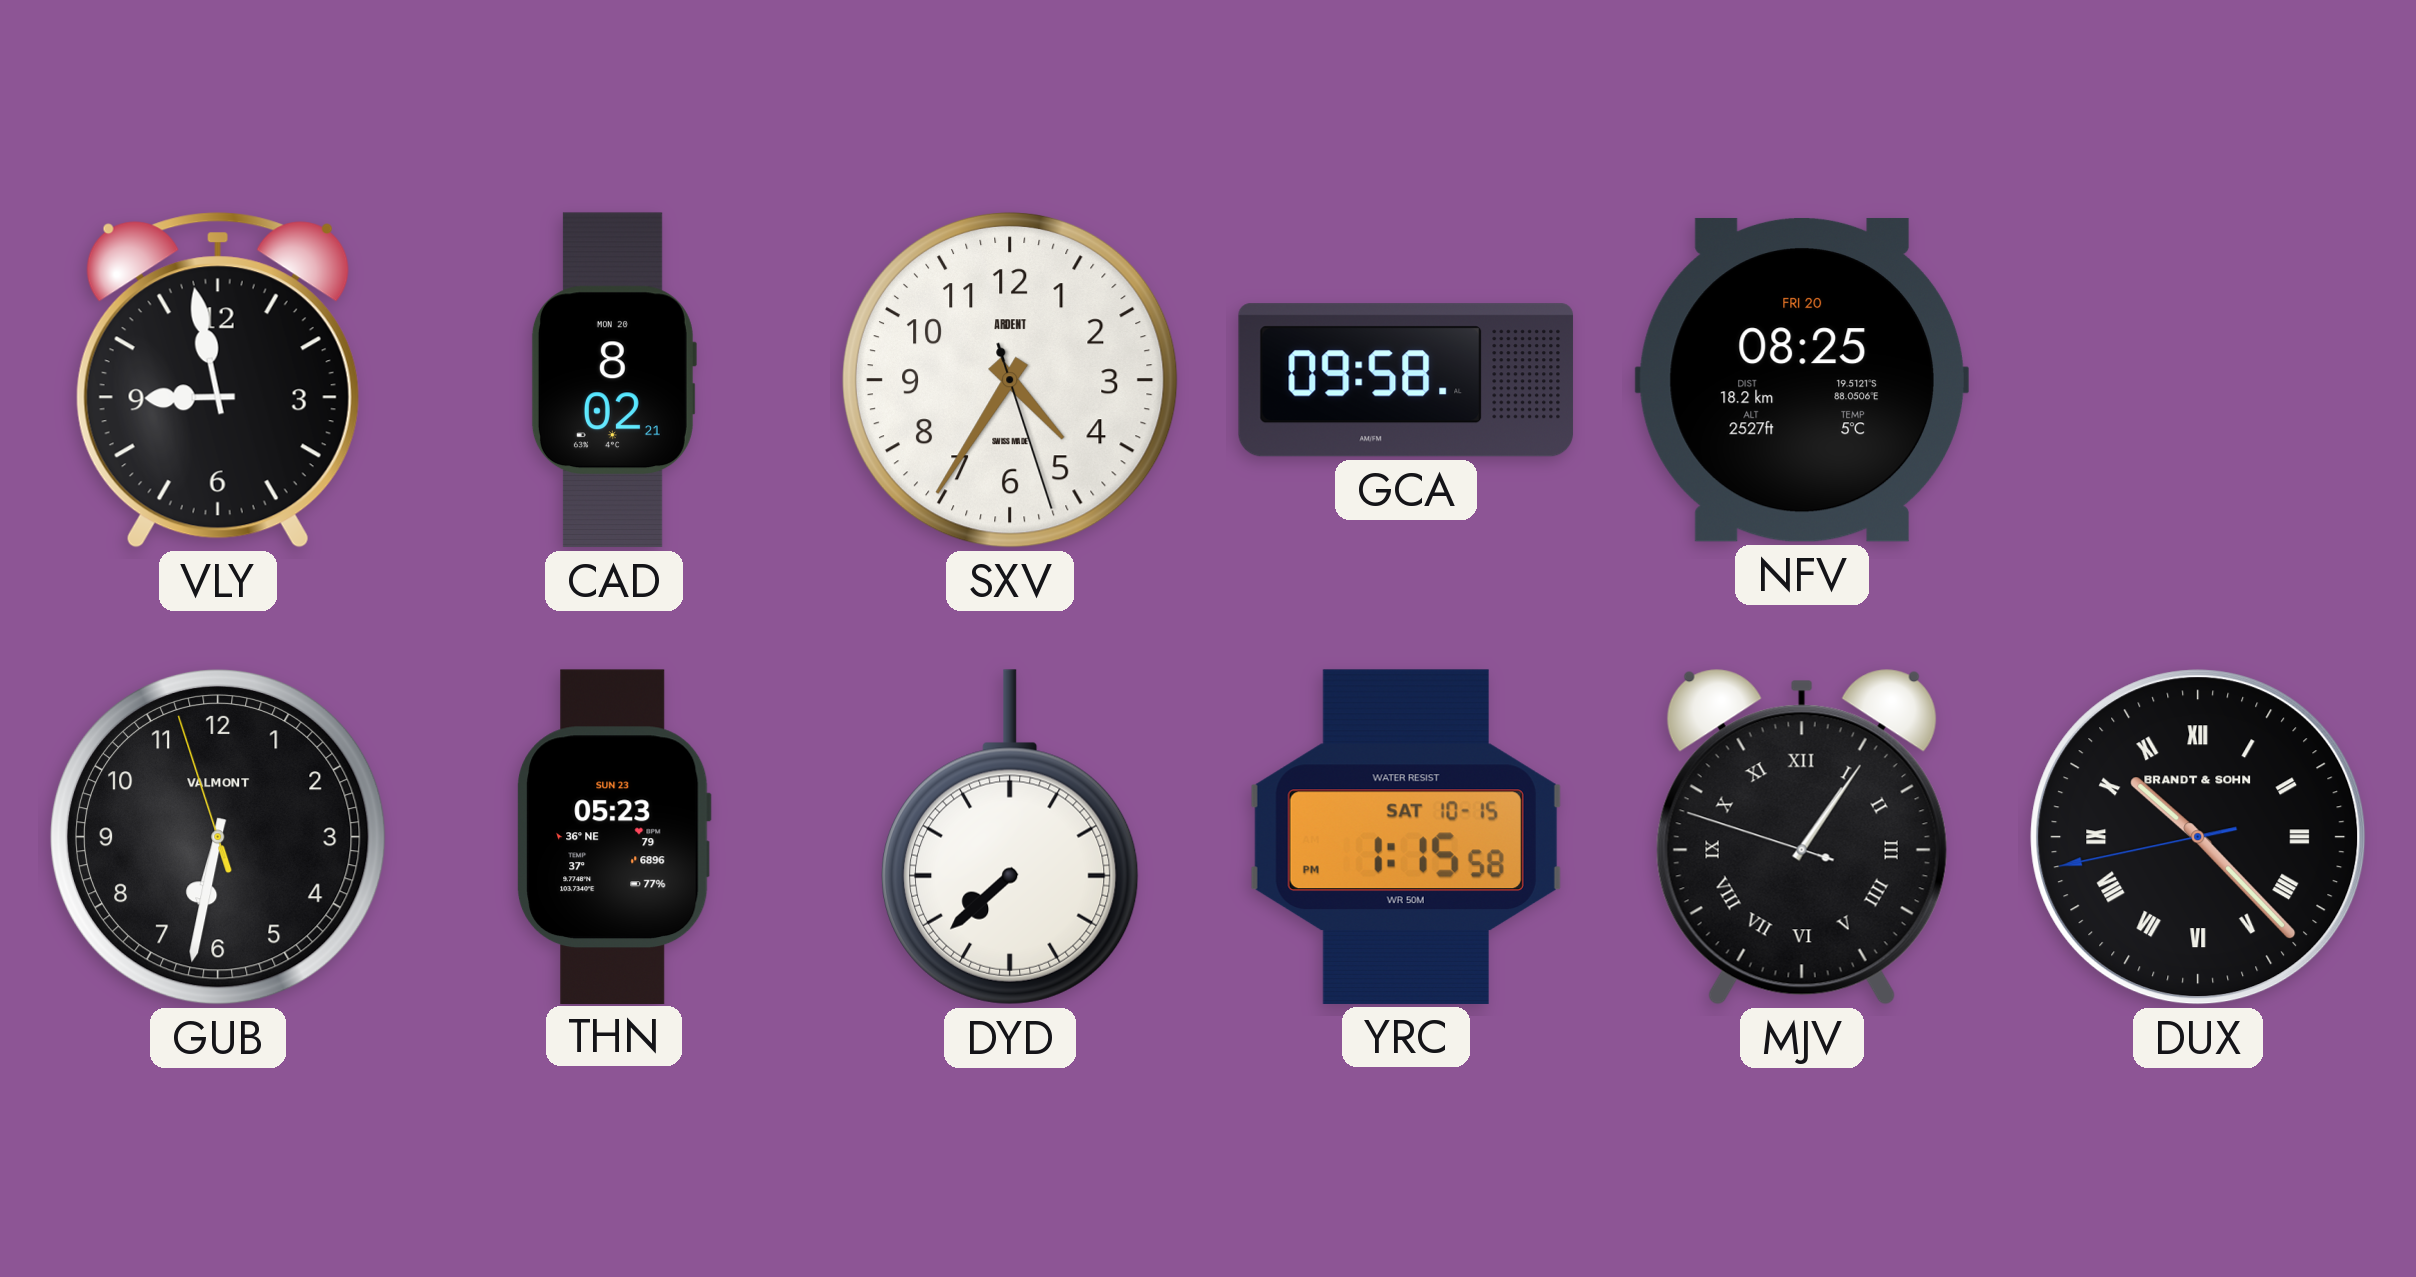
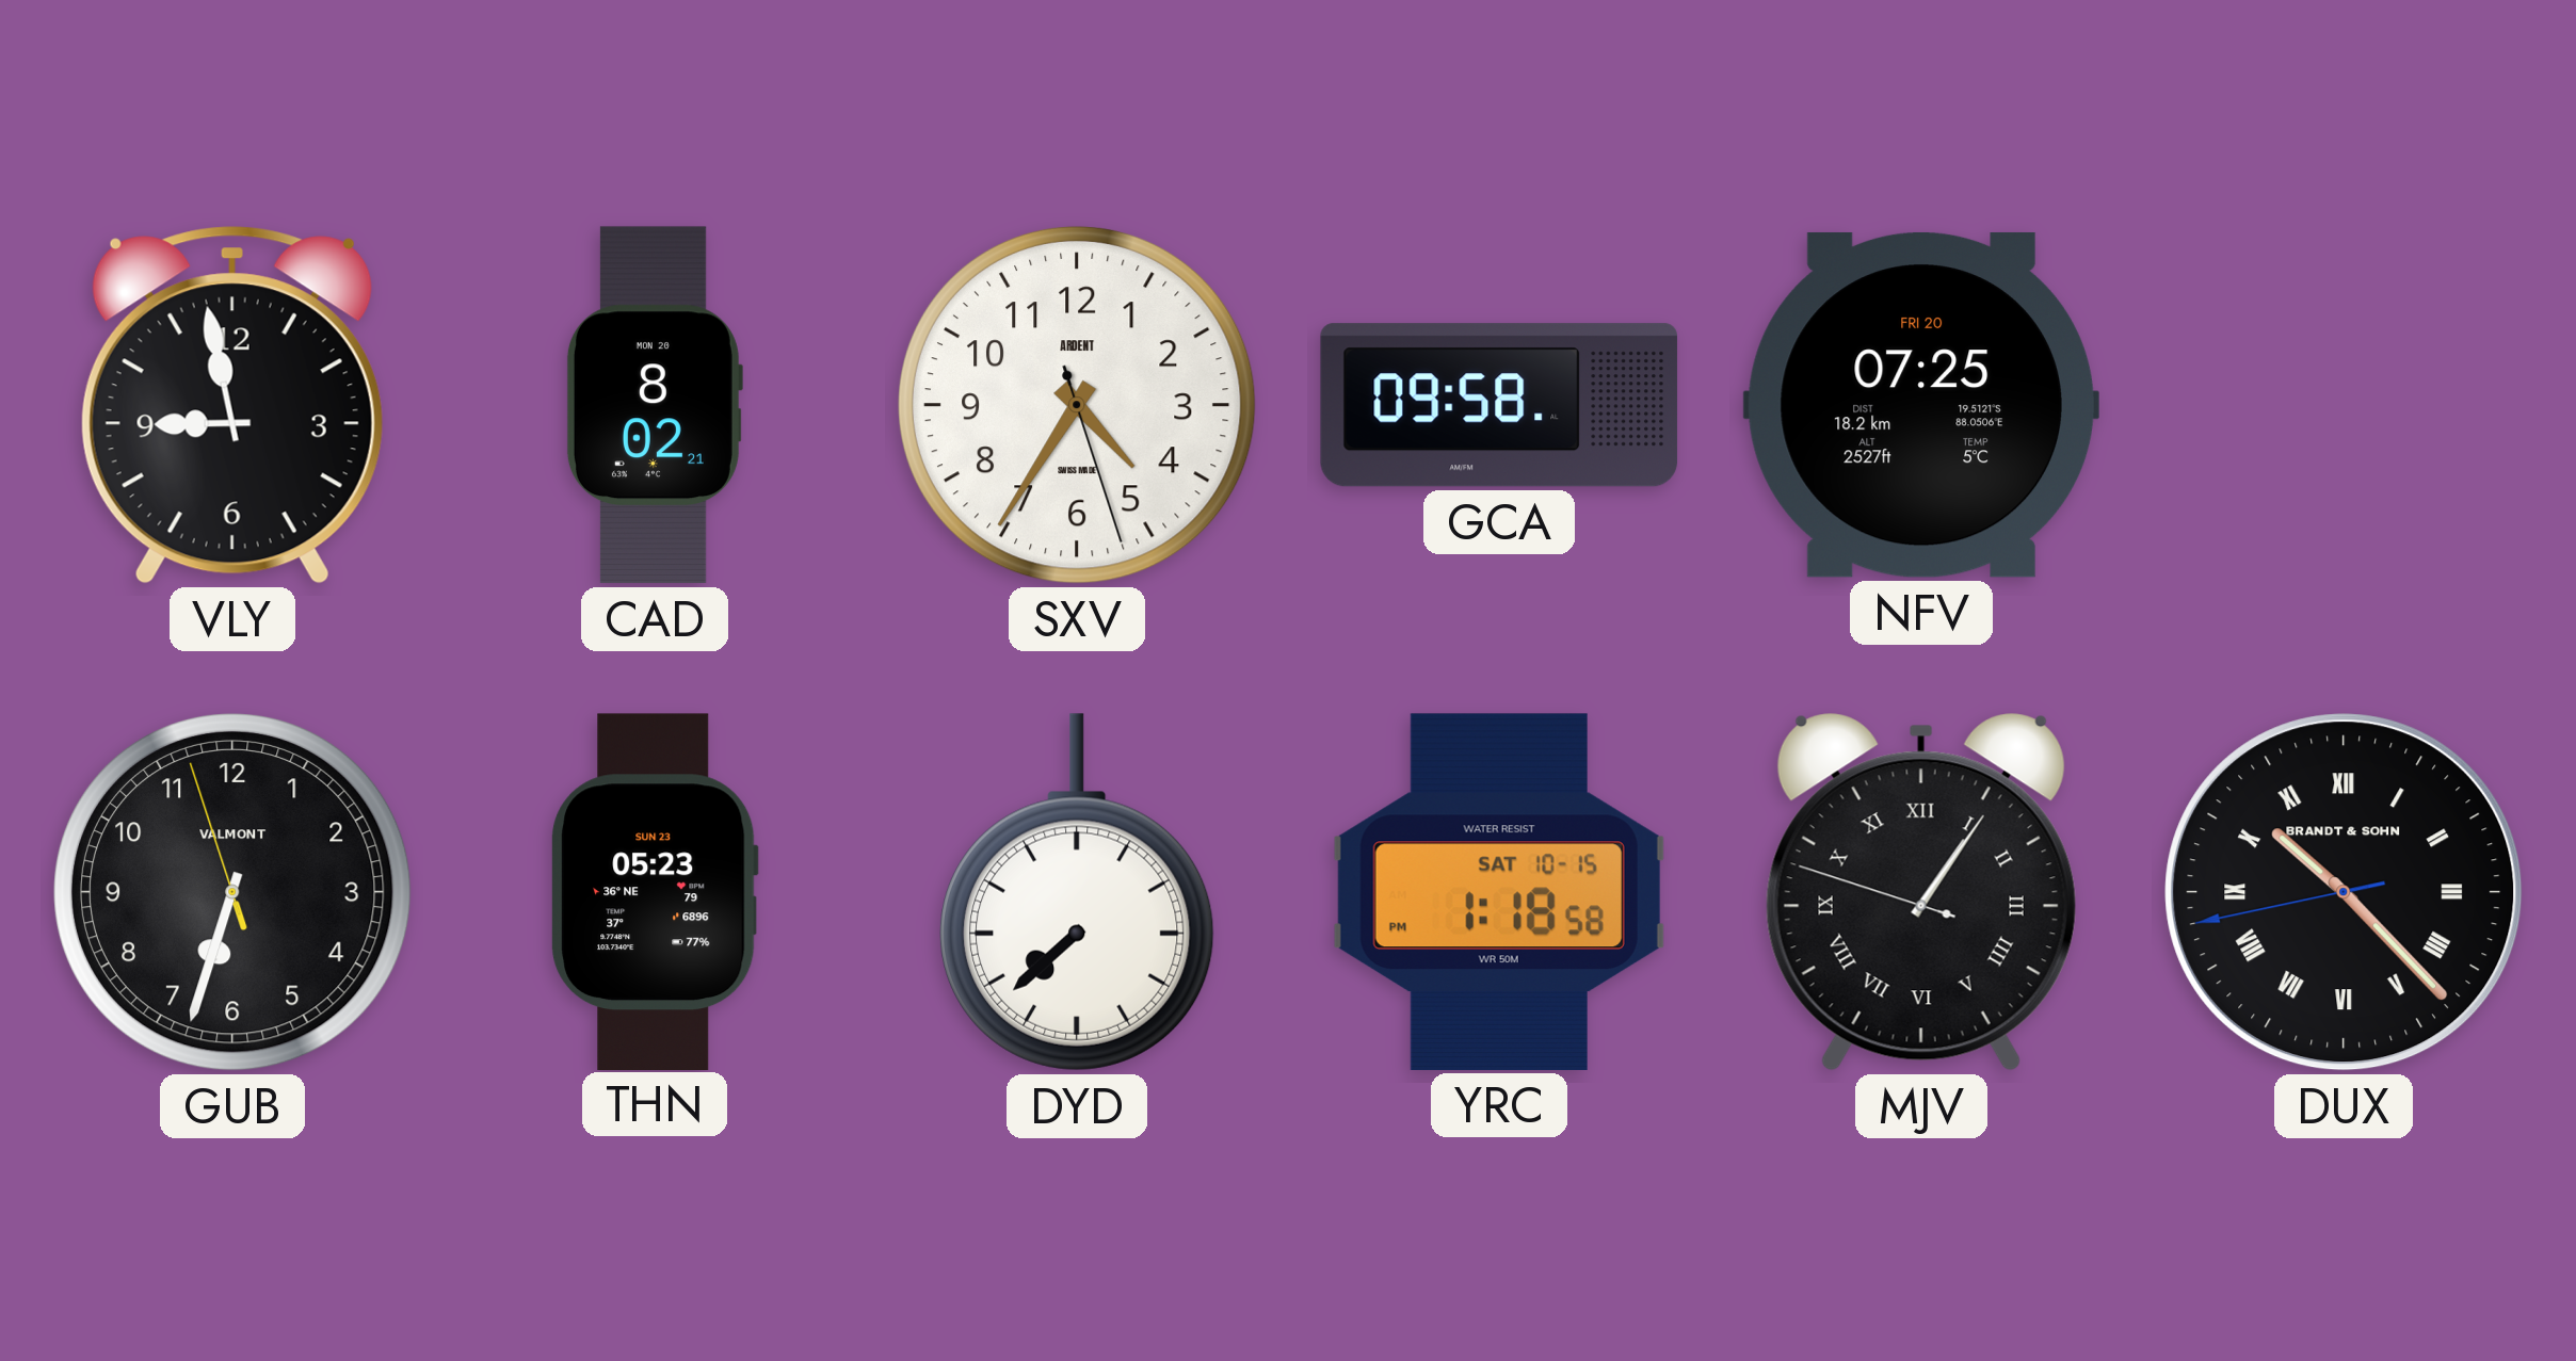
NFV: 08:25 -> 07:25
GUB: 6:31 -> 6:32
YRC: 1:15 -> 1:18
